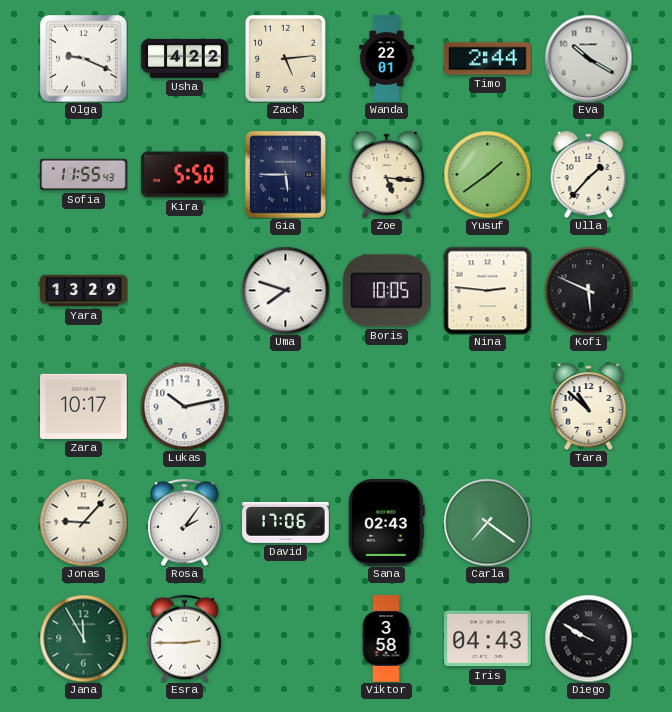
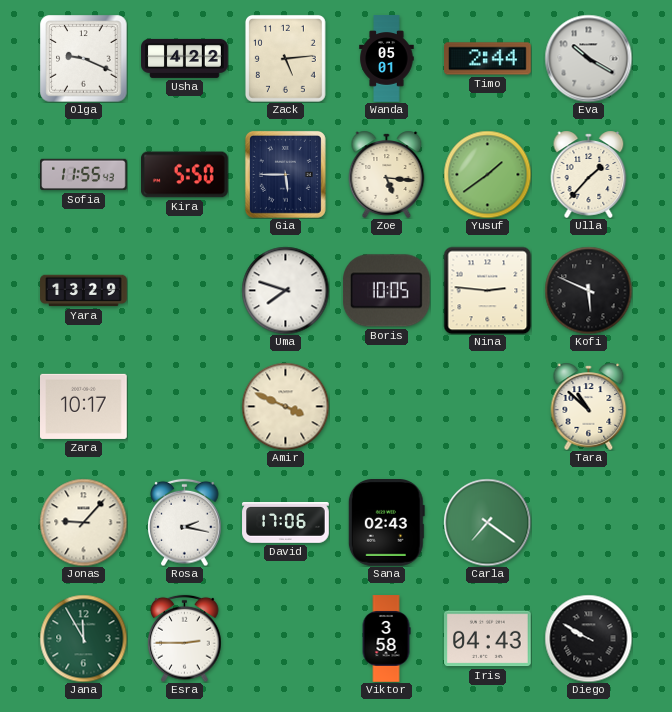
Wanda: 22:01 -> 05:01
Lukas: 10:13 -> none
Amir: none -> 3:49
Rosa: 2:06 -> 2:17
